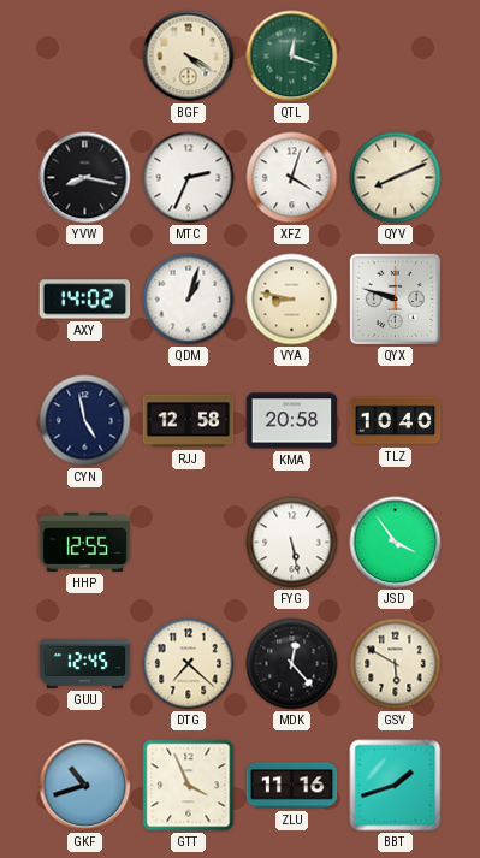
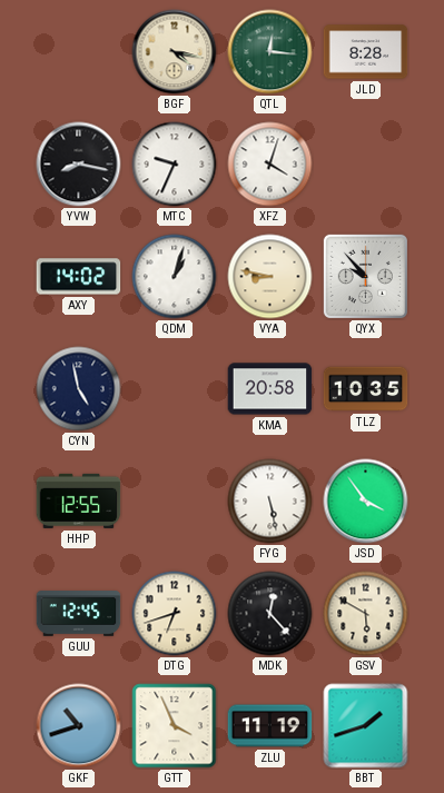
BGF: 4:20 -> 4:17
QTL: 12:18 -> 12:16
JLD: none -> 8:28
MTC: 2:34 -> 9:34
QYV: 8:11 -> none
QYX: 9:48 -> 9:53
RJJ: 12:58 -> none
TLZ: 10:40 -> 10:35
DTG: 7:22 -> 6:42
ZLU: 11:16 -> 11:19
